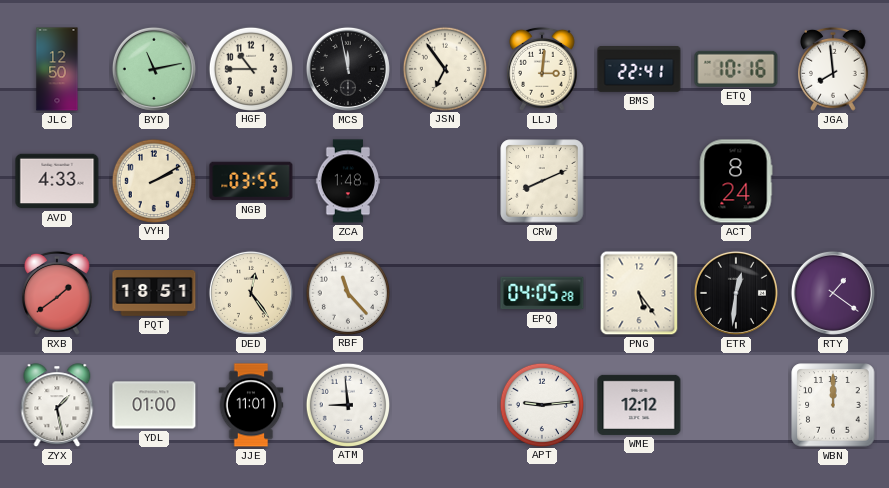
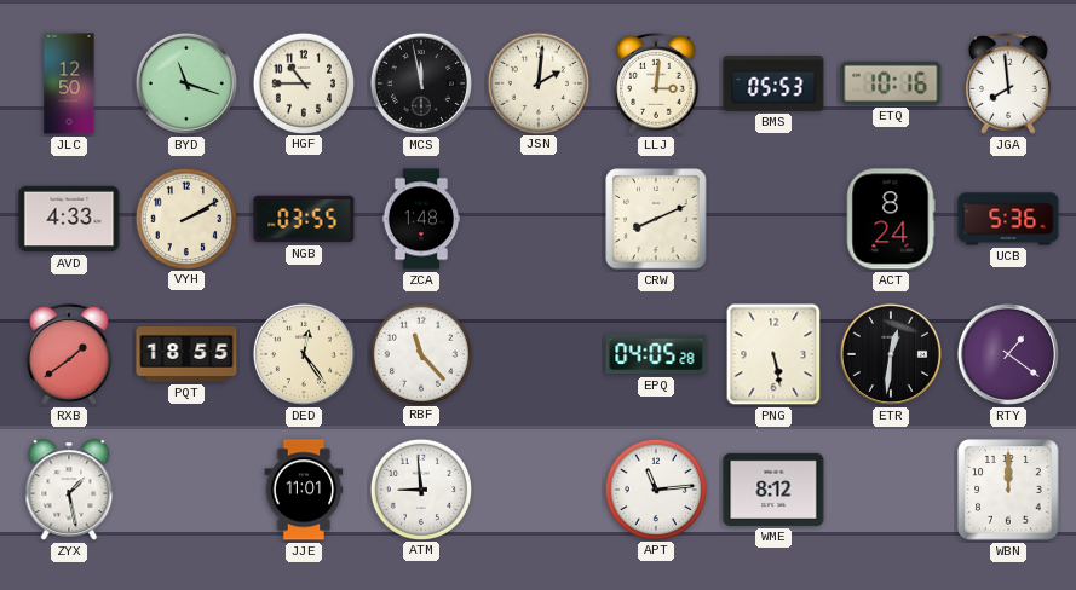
BYD: 11:13 -> 11:18
JSN: 6:54 -> 2:01
BMS: 22:41 -> 05:53
UCB: none -> 5:36
PQT: 18:51 -> 18:55
PNG: 5:24 -> 5:28
YDL: 01:00 -> none
APT: 9:14 -> 11:14
WME: 12:12 -> 8:12
